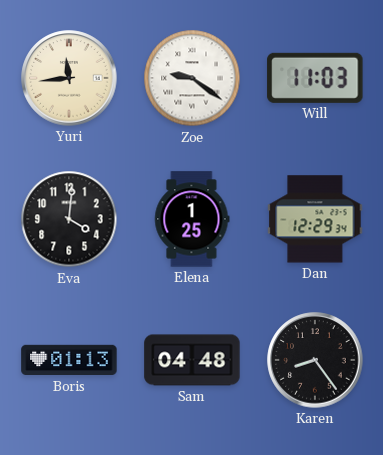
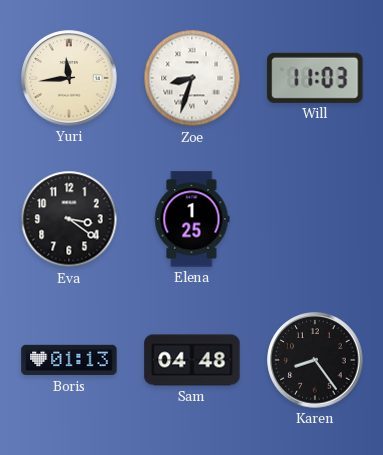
Zoe: 9:21 -> 8:33
Eva: 4:01 -> 3:21
Dan: 12:29 -> none
